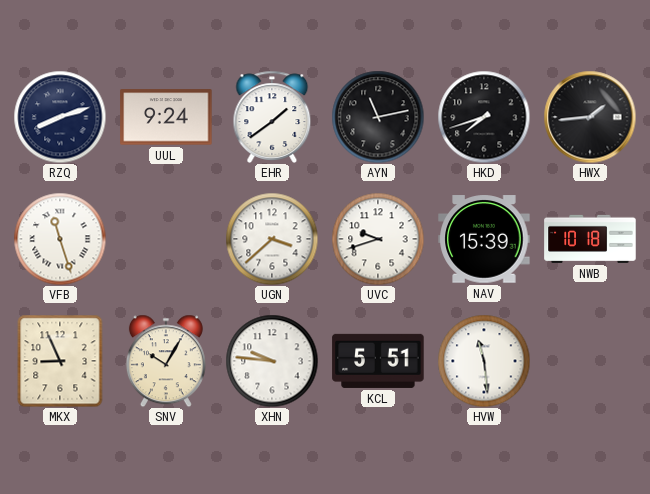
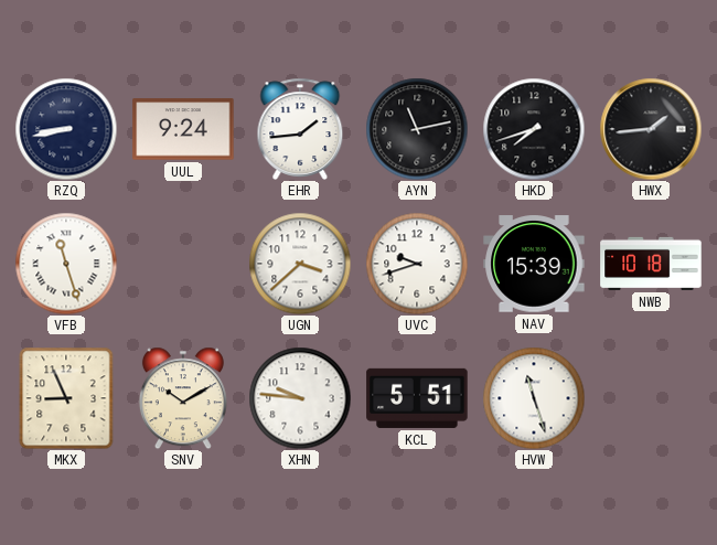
RZQ: 8:12 -> 8:43
EHR: 1:39 -> 1:44
SNV: 10:05 -> 10:10
HVW: 11:29 -> 11:27
